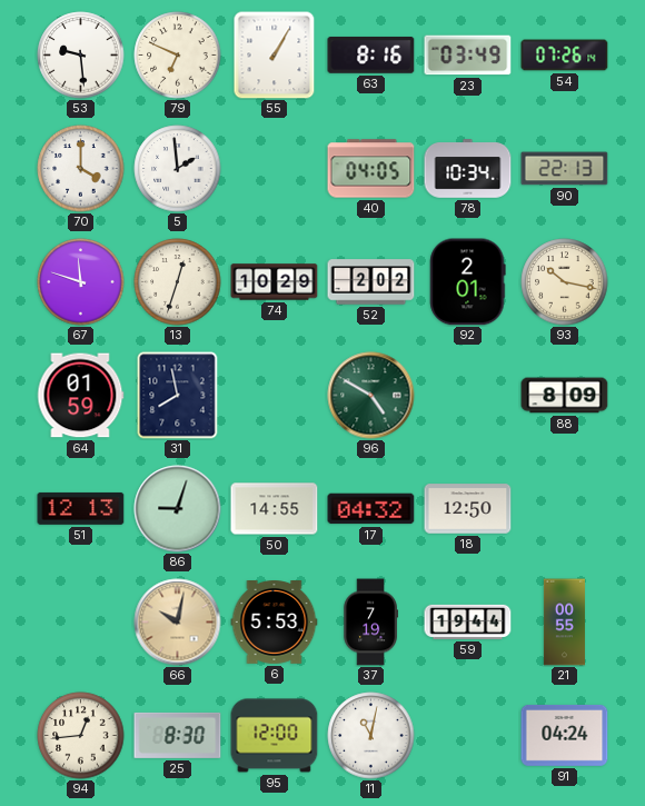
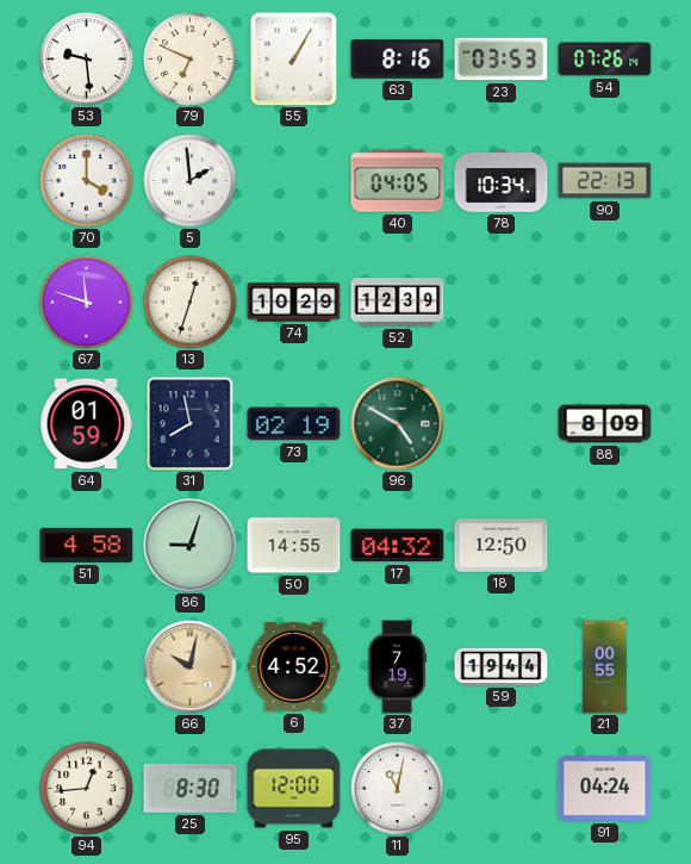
23: 03:49 -> 03:53
52: 2:02 -> 12:39
92: 2:01 -> none
93: 10:17 -> none
73: none -> 02:19
51: 12:13 -> 4:58
6: 5:53 -> 4:52
